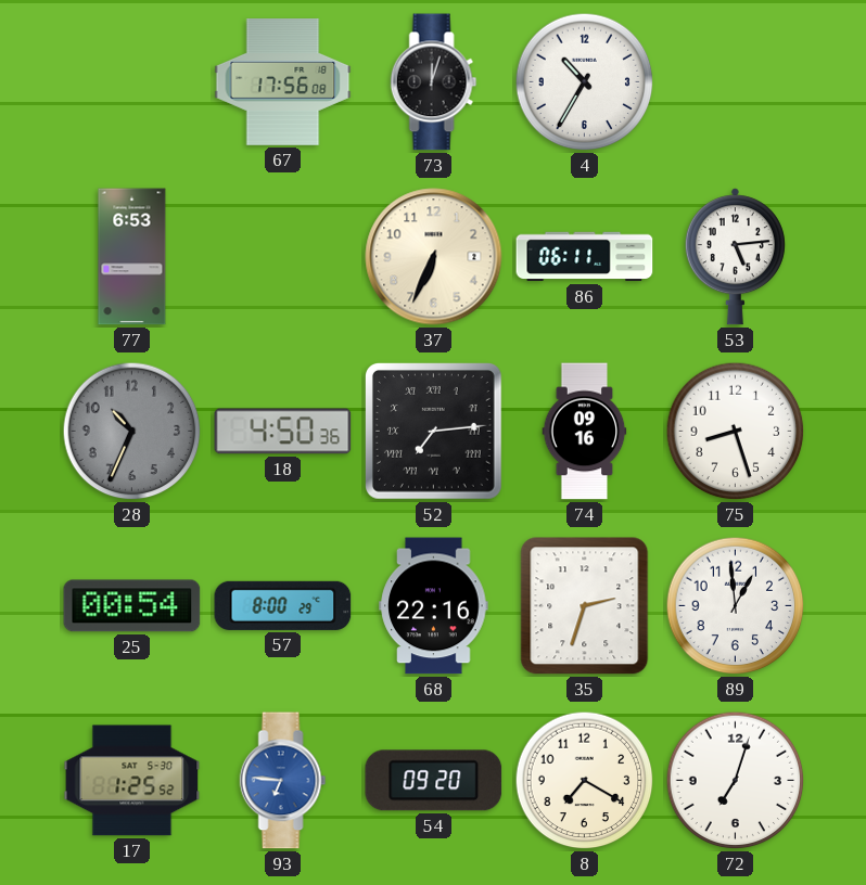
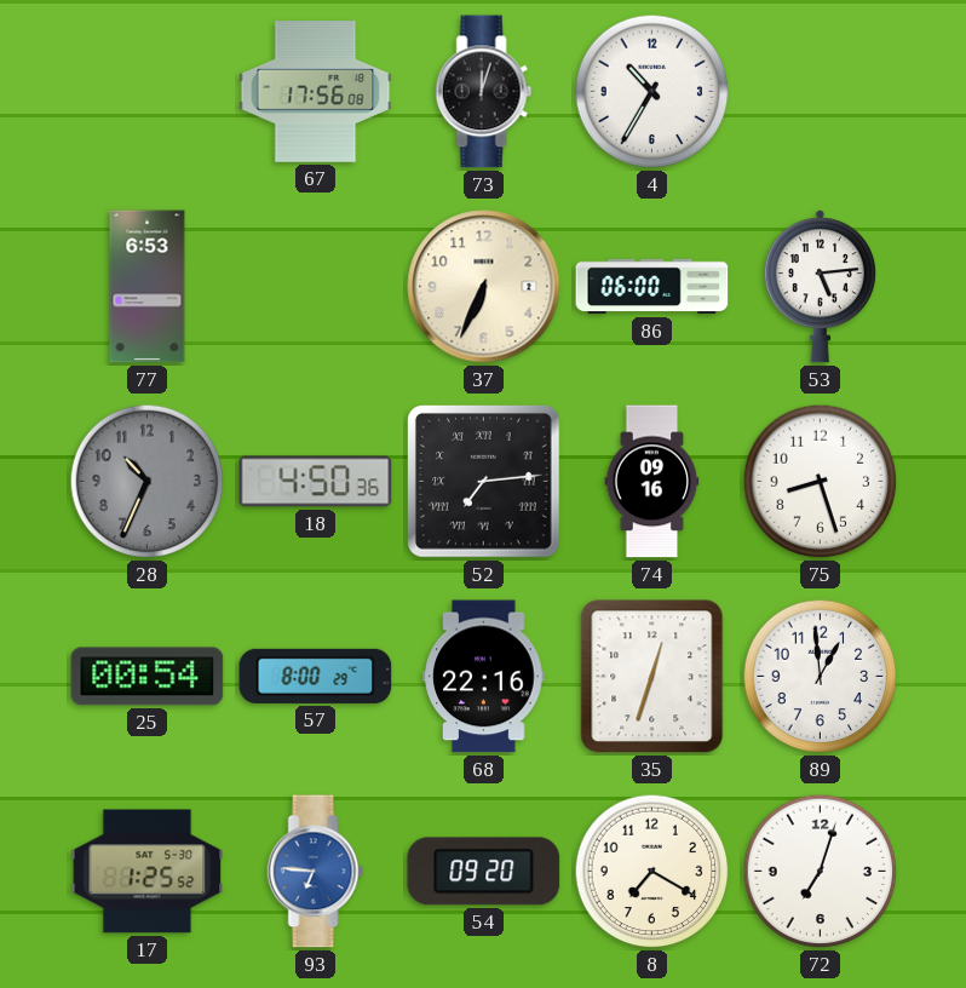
86: 06:11 -> 06:00
35: 2:33 -> 12:33
